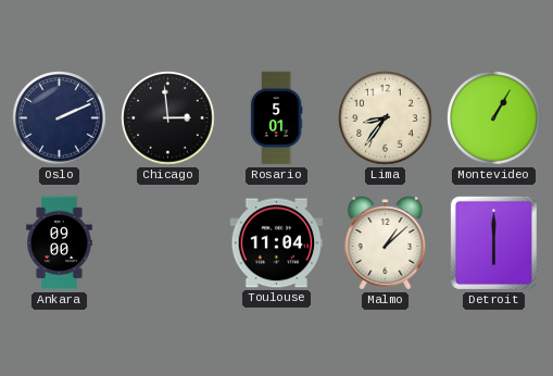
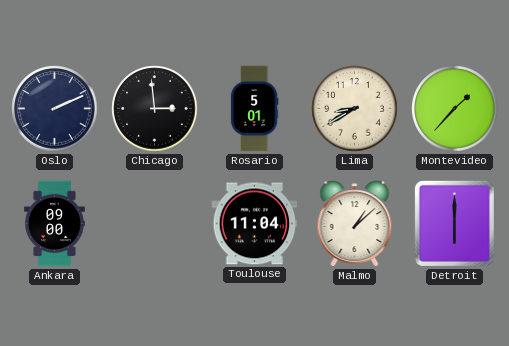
Lima: 8:36 -> 8:40
Montevideo: 1:05 -> 1:37
